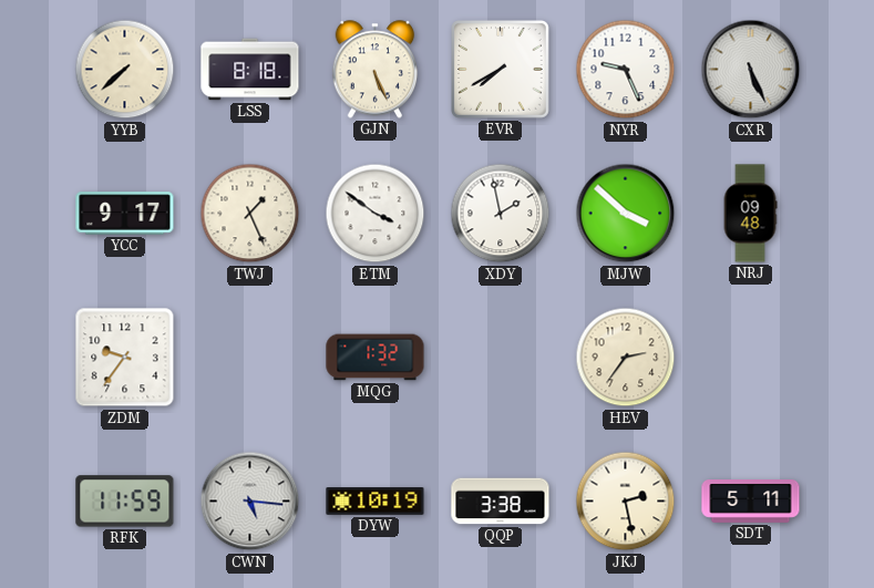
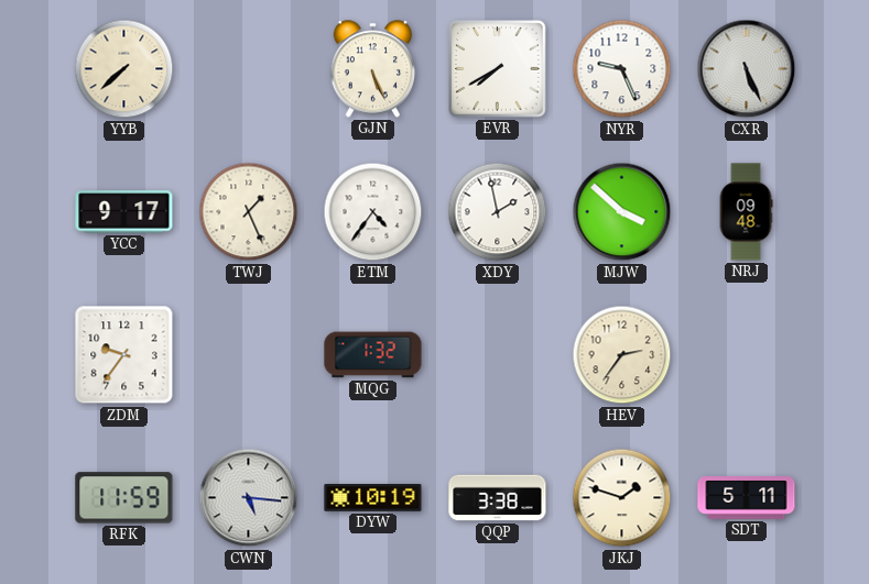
LSS: 8:18 -> none
ETM: 3:51 -> 4:36
JKJ: 2:28 -> 1:48
